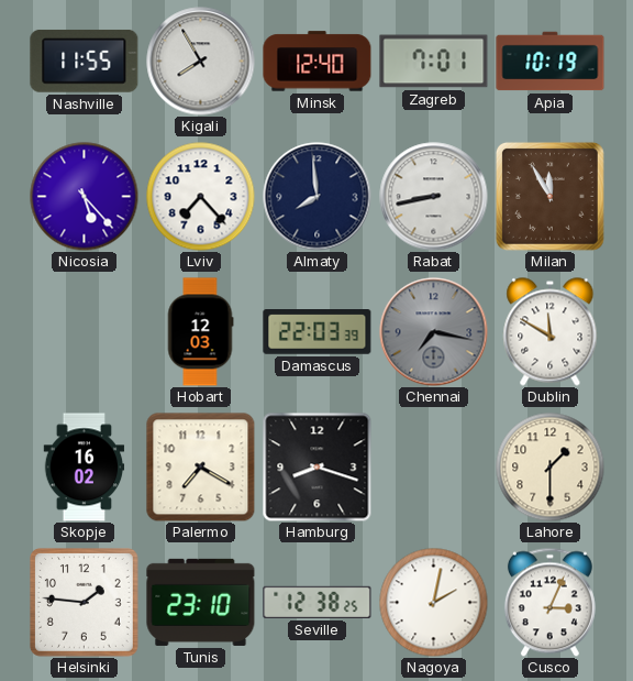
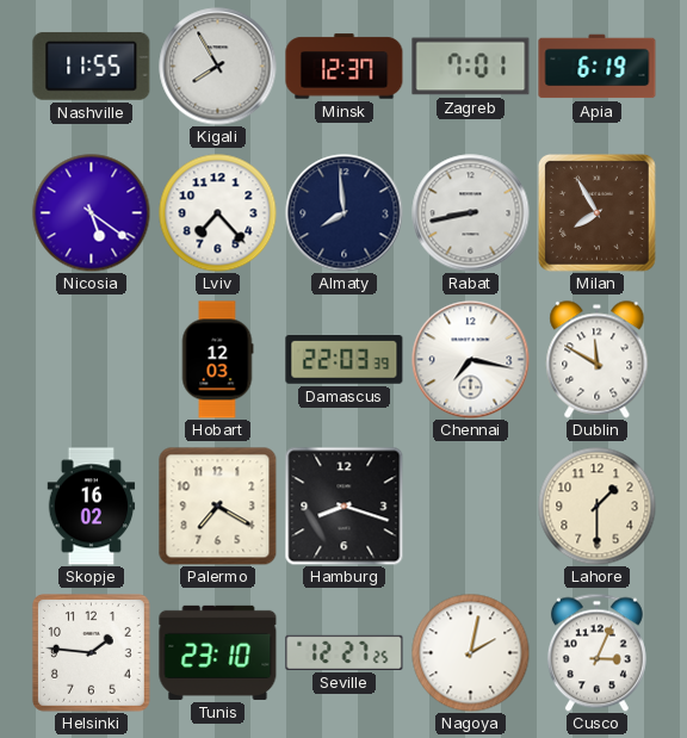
Minsk: 12:40 -> 12:37
Apia: 10:19 -> 6:19
Nicosia: 5:23 -> 5:21
Milan: 11:55 -> 7:55
Chennai dial: grey -> white
Seville: 12:38 -> 12:27
